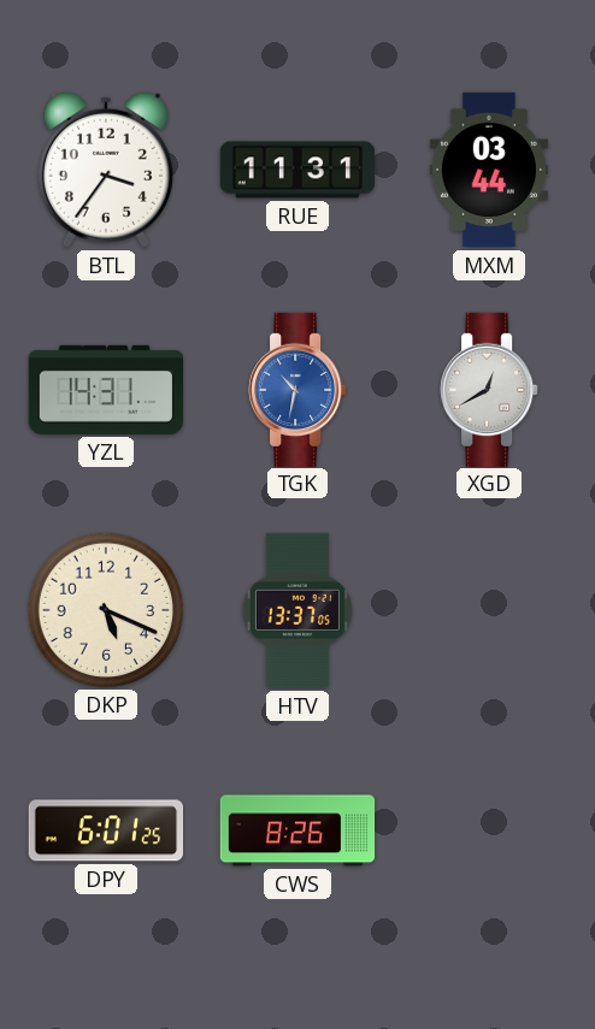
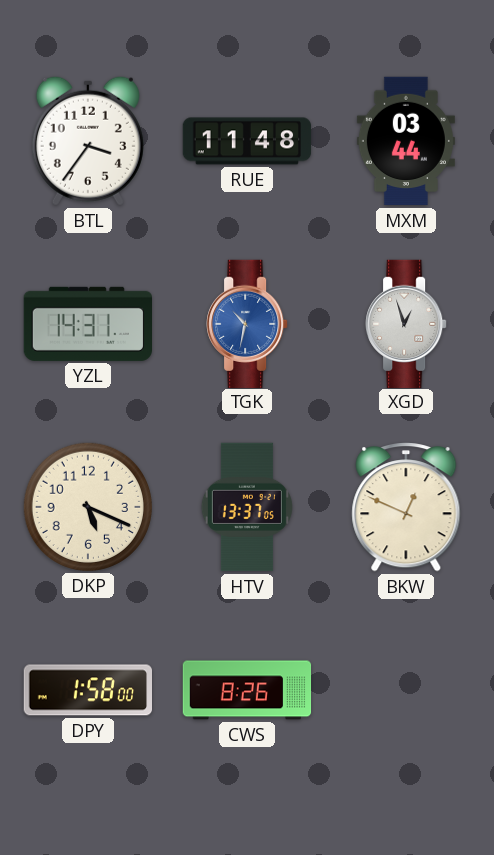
RUE: 11:31 -> 11:48
XGD: 12:40 -> 12:57
BKW: none -> 12:49
DPY: 6:01 -> 1:58
